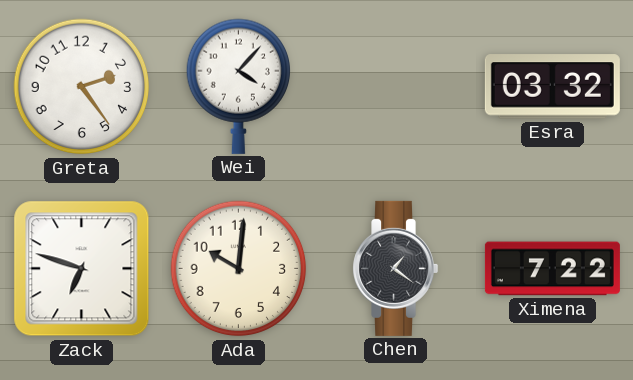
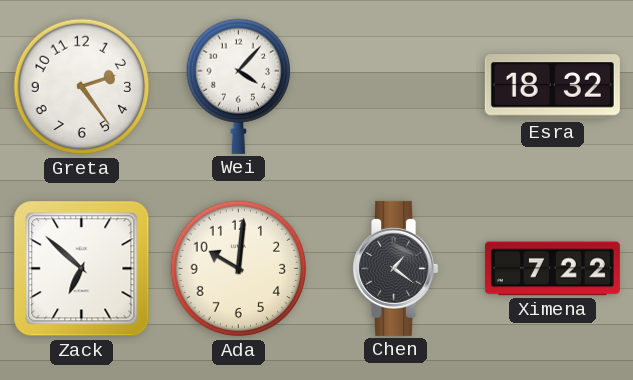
Esra: 03:32 -> 18:32
Zack: 6:48 -> 6:52
